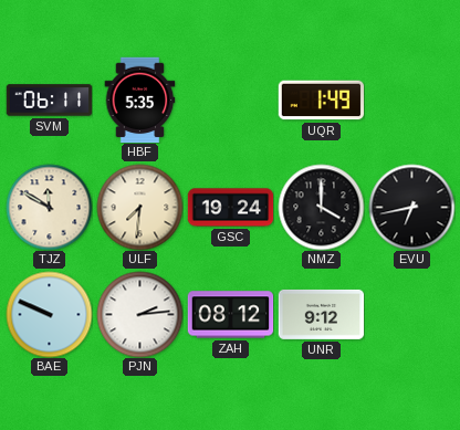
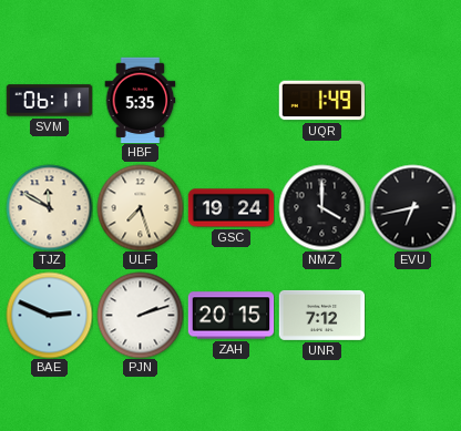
ULF: 7:31 -> 7:27
BAE: 9:49 -> 2:49
PJN: 2:14 -> 2:12
ZAH: 08:12 -> 20:15
UNR: 9:12 -> 7:12
